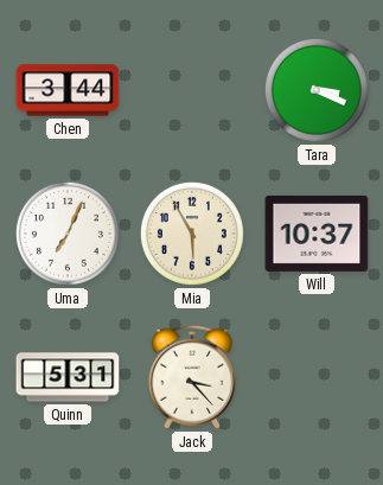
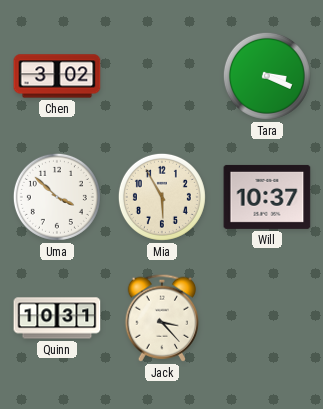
Chen: 3:44 -> 3:02
Uma: 7:04 -> 3:52
Quinn: 5:31 -> 10:31
